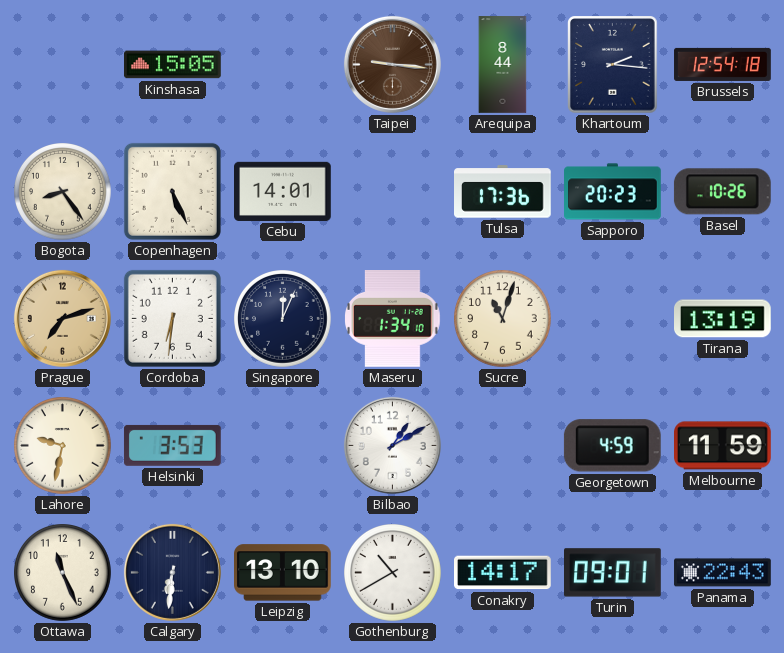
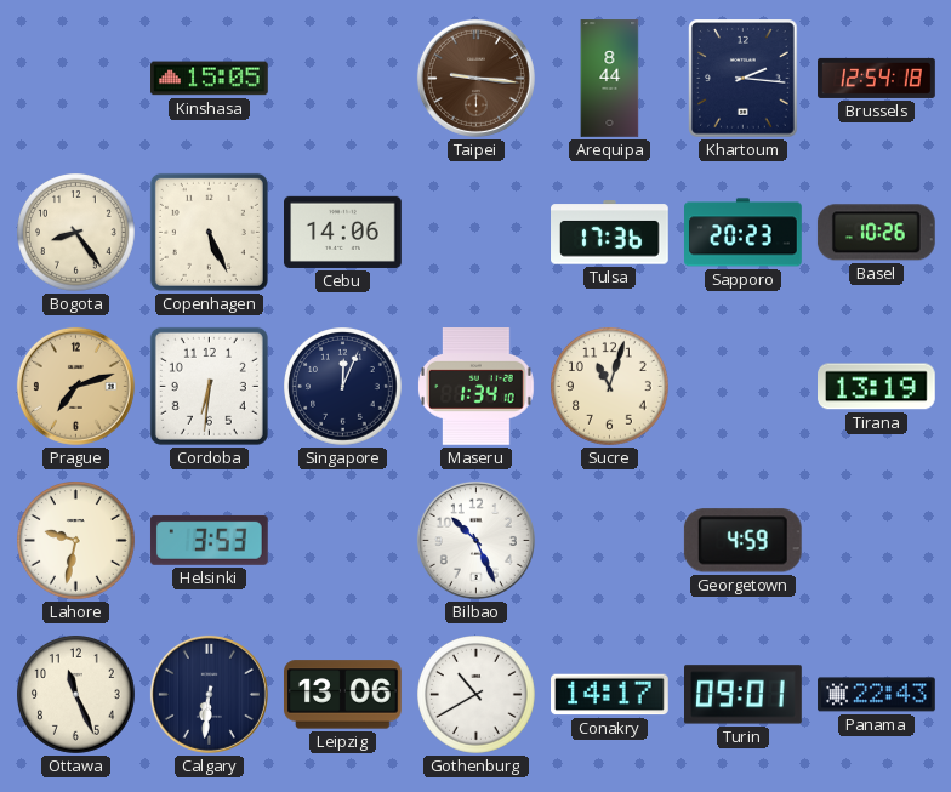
Cebu: 14:01 -> 14:06
Bilbao: 1:10 -> 10:26
Melbourne: 11:59 -> none
Leipzig: 13:10 -> 13:06
